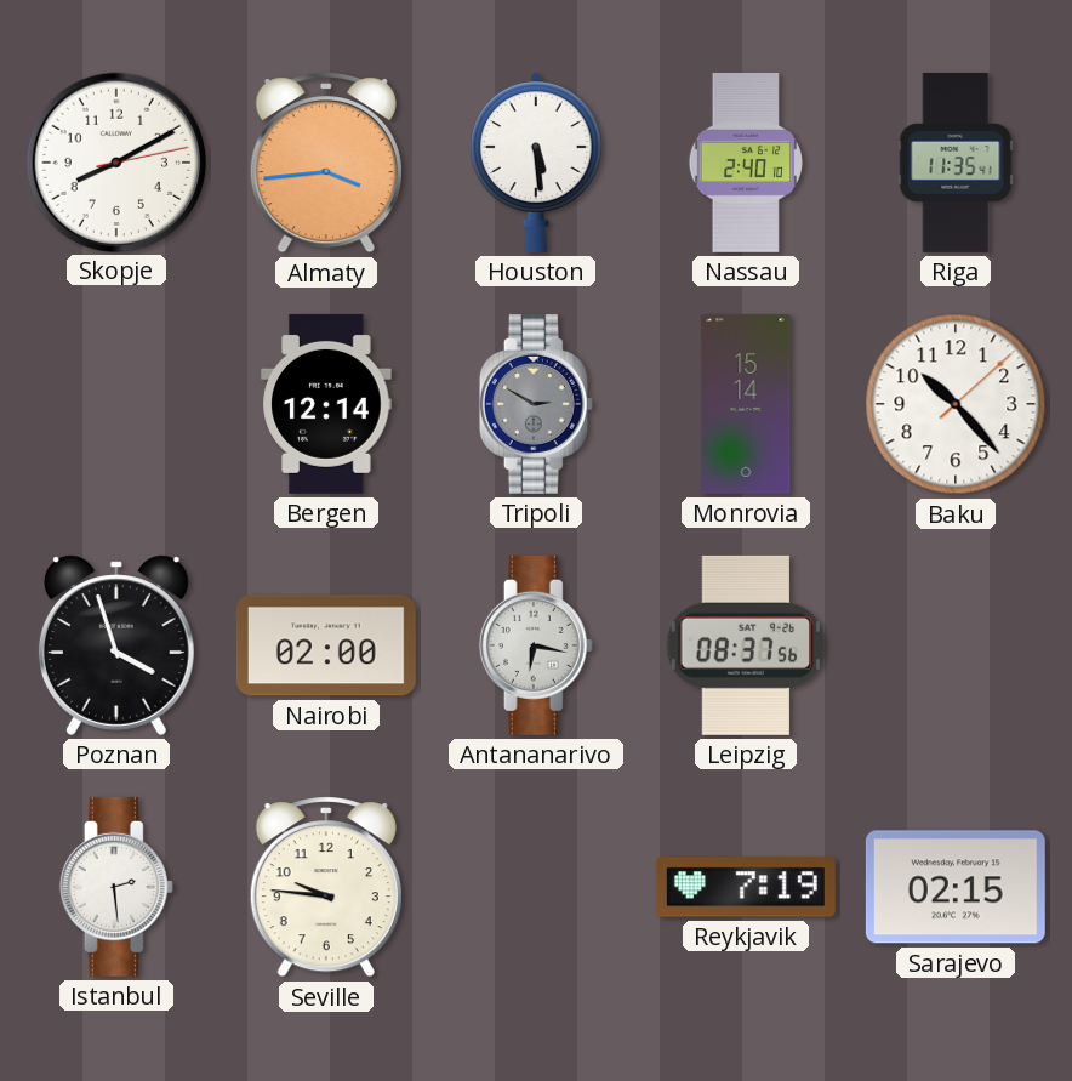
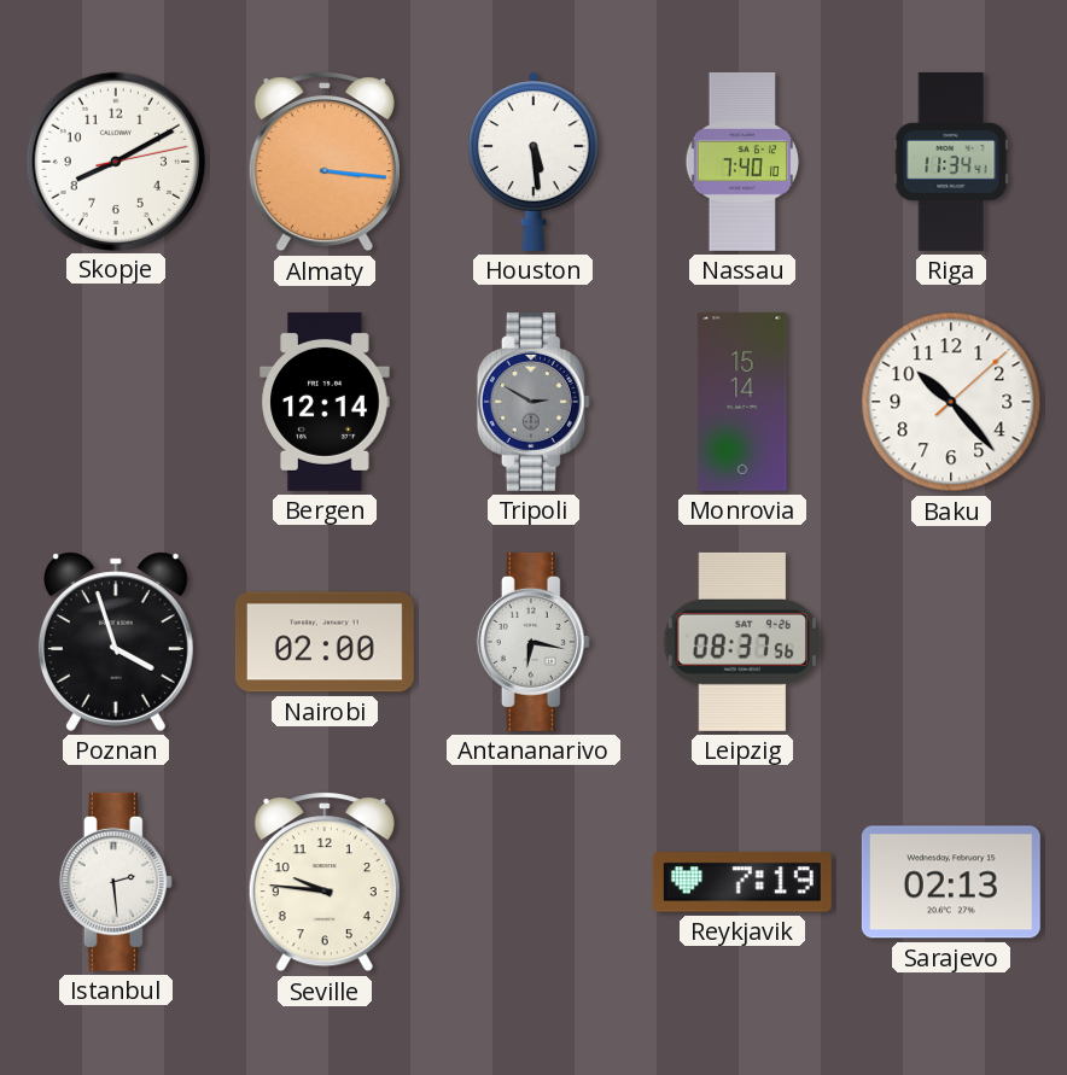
Almaty: 3:44 -> 3:16
Nassau: 2:40 -> 7:40
Riga: 11:35 -> 11:34
Sarajevo: 02:15 -> 02:13
